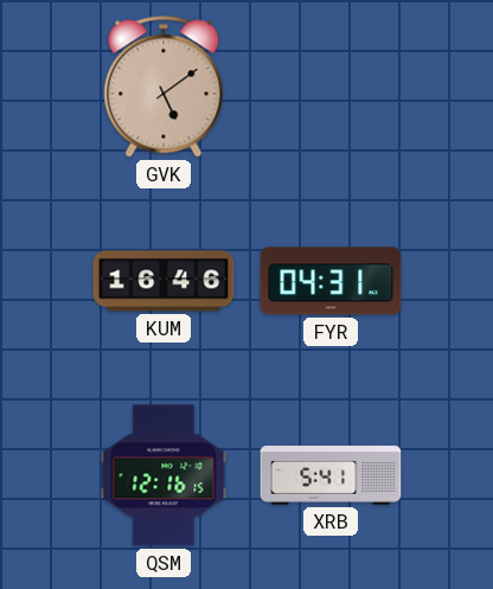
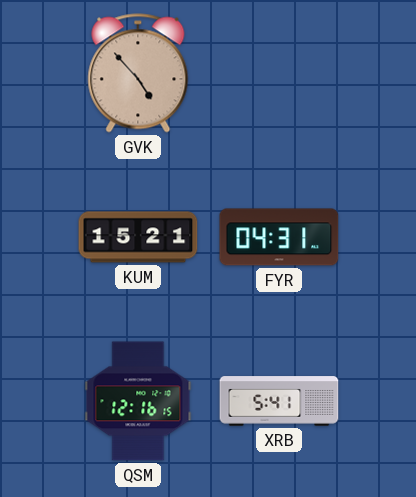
GVK: 5:09 -> 4:53
KUM: 16:46 -> 15:21
